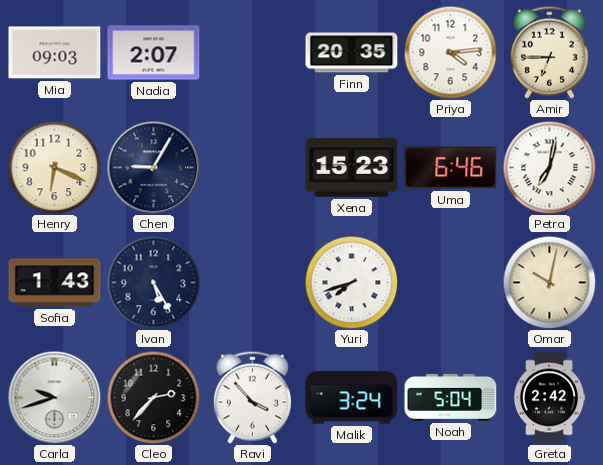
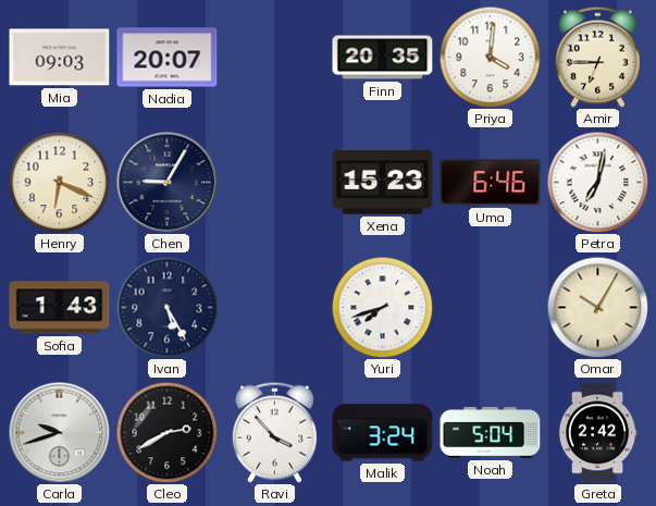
Nadia: 2:07 -> 20:07
Priya: 4:14 -> 4:01
Omar: 10:02 -> 10:05
Cleo: 2:37 -> 2:40
